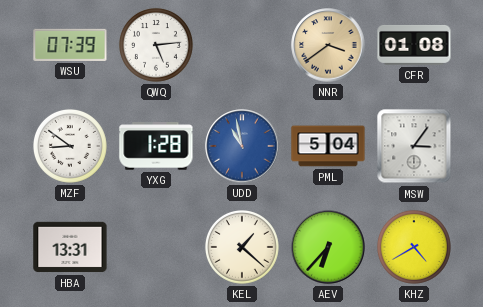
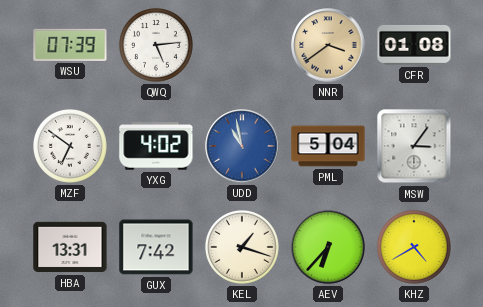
MZF: 8:51 -> 6:51
YXG: 1:28 -> 4:02
GUX: none -> 7:42
KEL: 1:22 -> 1:18
